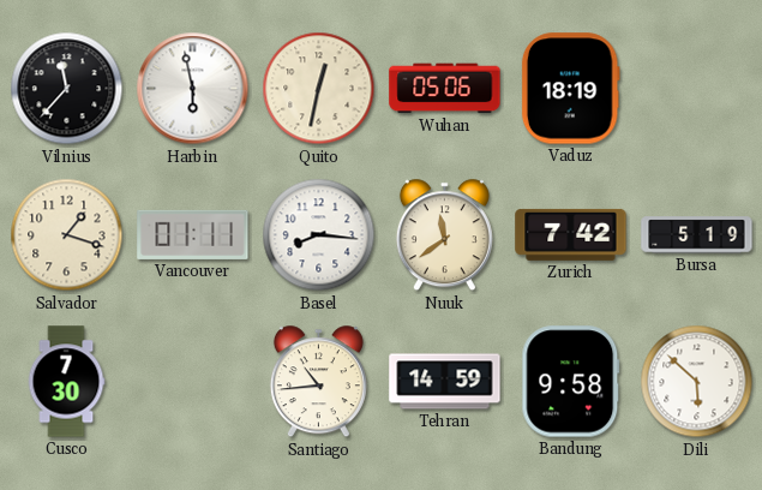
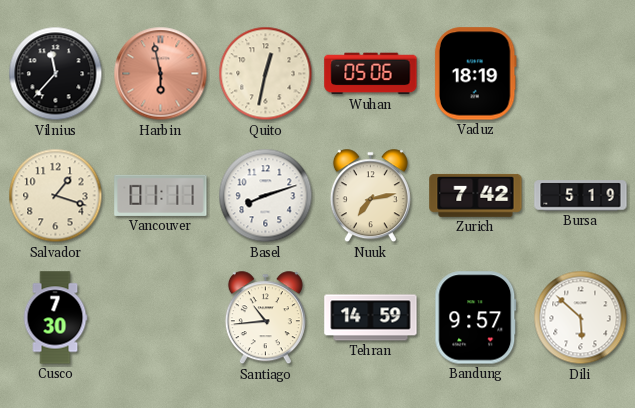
Harbin dial: white -> salmon
Basel: 8:16 -> 8:12
Nuuk: 11:39 -> 7:13
Bandung: 9:58 -> 9:57
